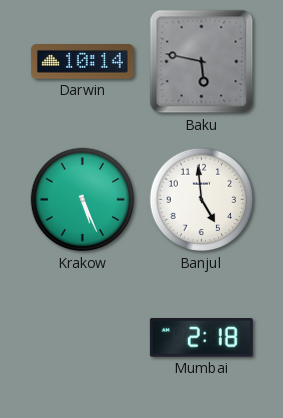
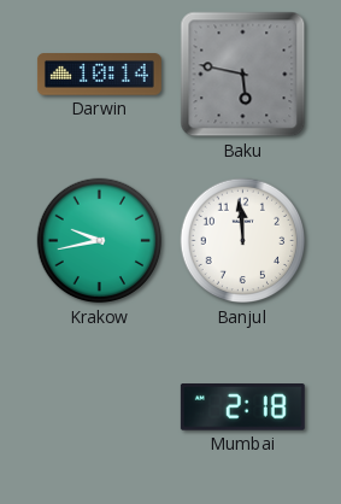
Krakow: 5:26 -> 9:43
Banjul: 4:59 -> 11:59
